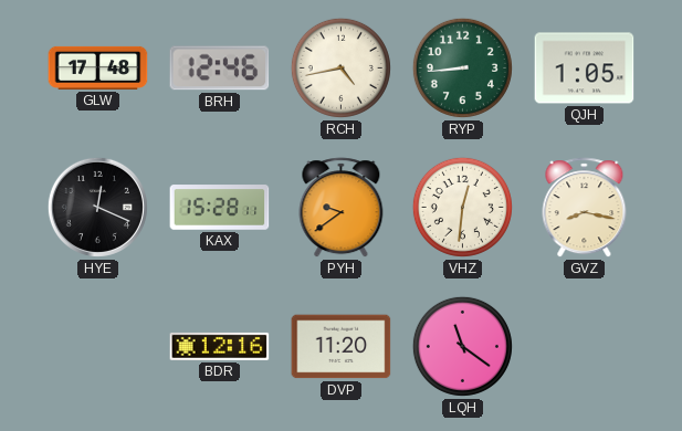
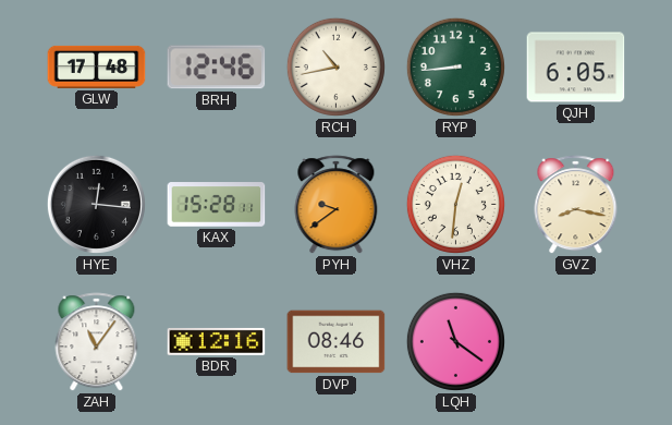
RCH: 4:43 -> 10:43
QJH: 1:05 -> 6:05
HYE: 12:19 -> 12:16
ZAH: none -> 11:06
DVP: 11:20 -> 08:46
